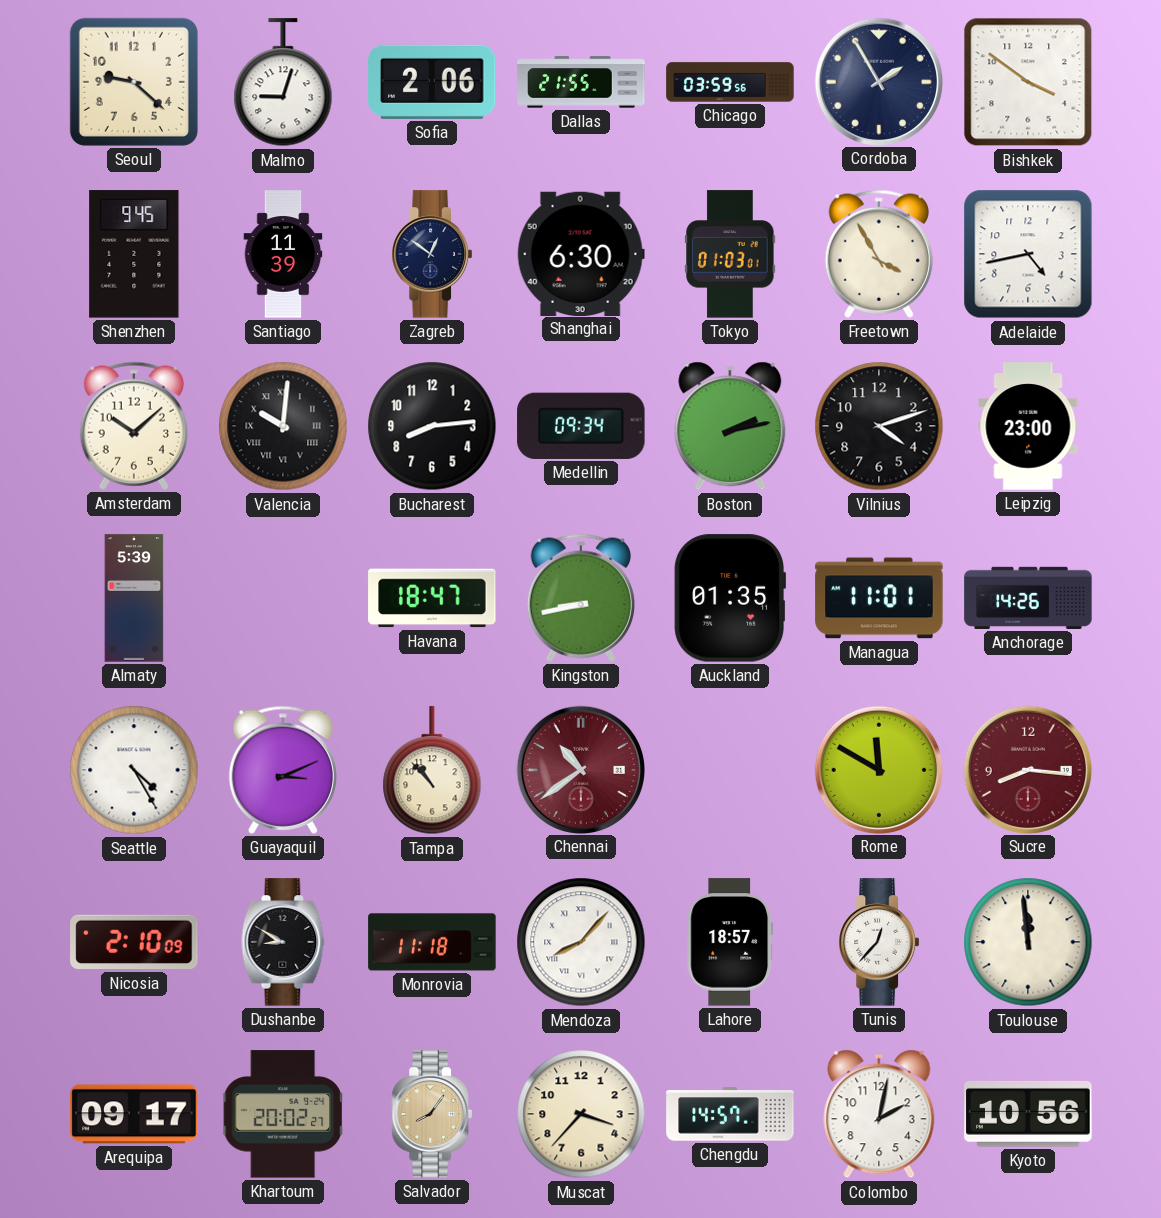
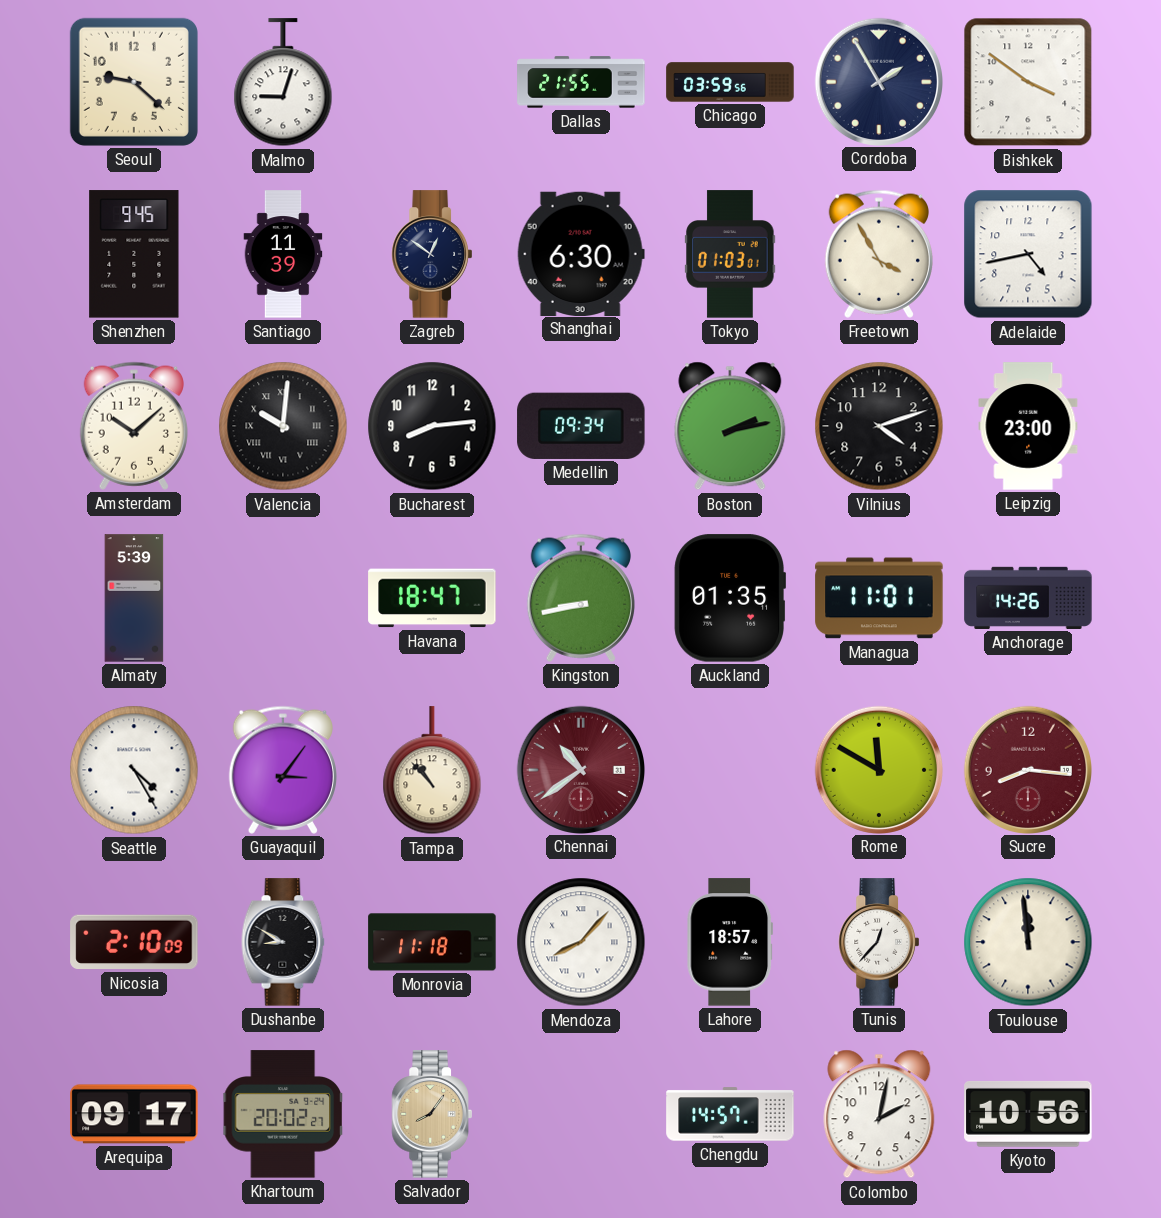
Sofia: 2:06 -> none
Guayaquil: 3:11 -> 3:06
Muscat: 3:37 -> none
